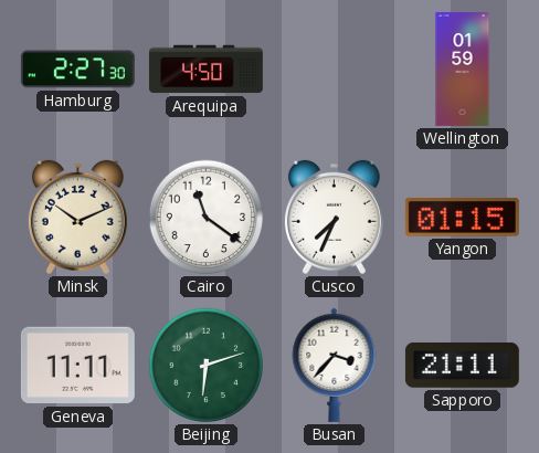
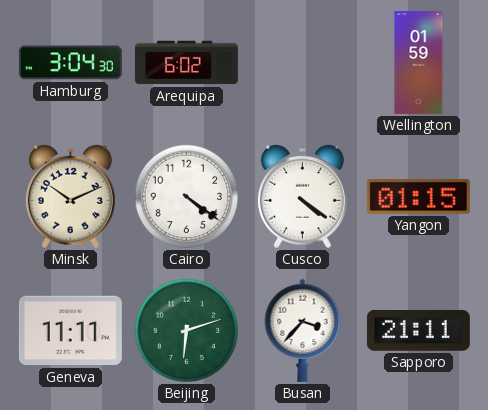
Hamburg: 2:27 -> 3:04
Arequipa: 4:50 -> 6:02
Cairo: 11:21 -> 4:21
Cusco: 7:34 -> 4:21
